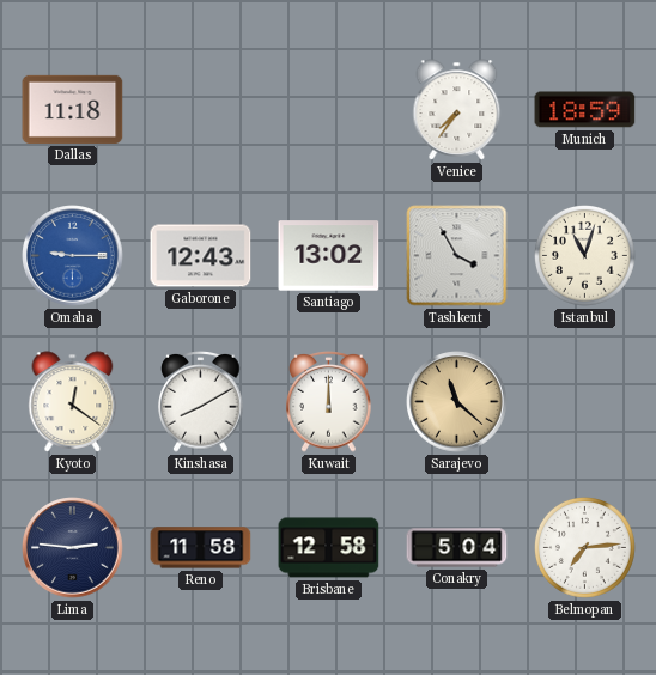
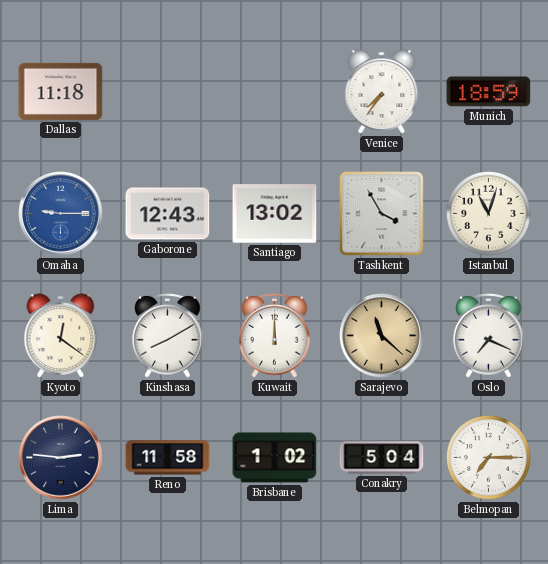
Oslo: none -> 7:19
Brisbane: 12:58 -> 1:02
Belmopan: 7:14 -> 7:15
